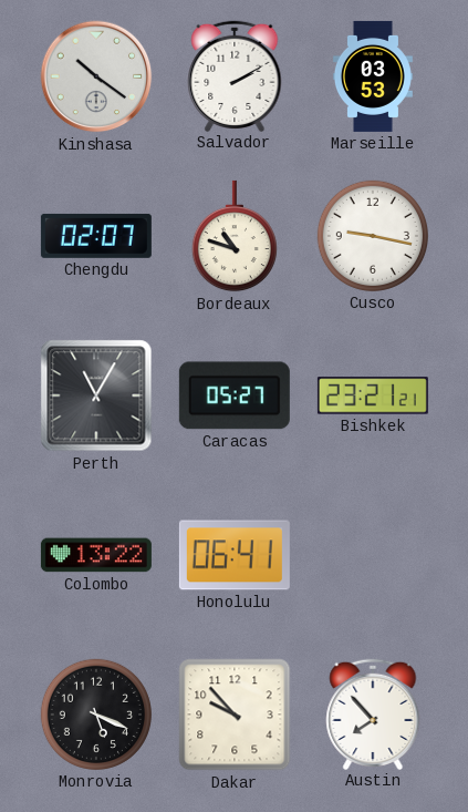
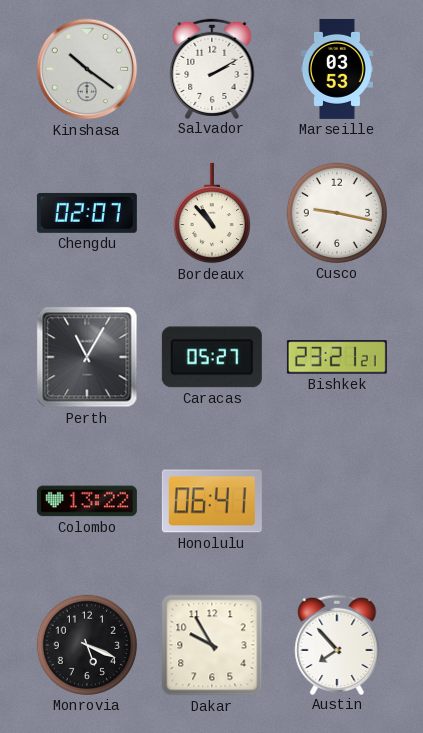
Bordeaux: 10:48 -> 10:53
Dakar: 9:53 -> 9:55
